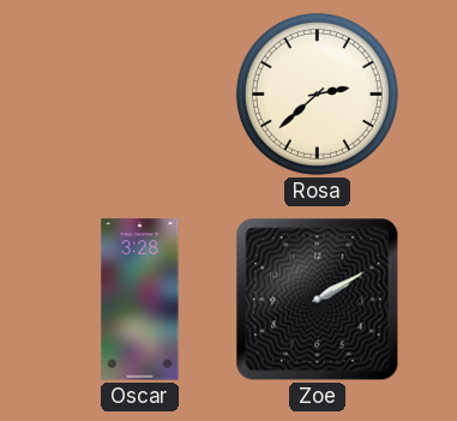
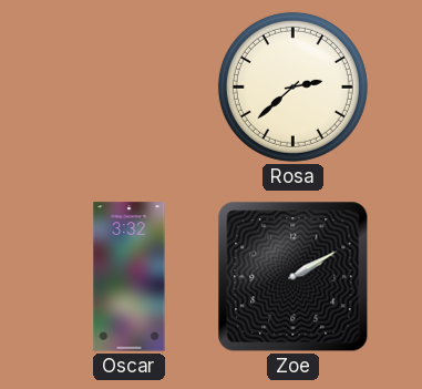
Oscar: 3:28 -> 3:32
